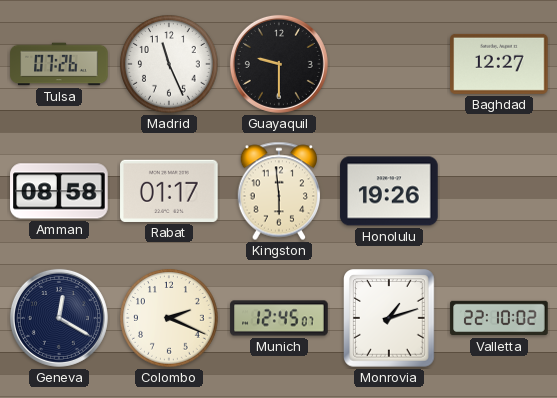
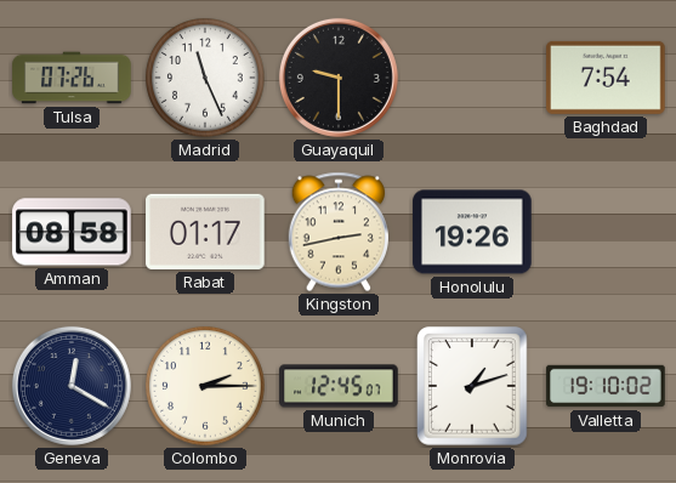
Baghdad: 12:27 -> 7:54
Kingston: 5:59 -> 2:43
Colombo: 2:19 -> 2:15
Valletta: 22:10 -> 19:10
